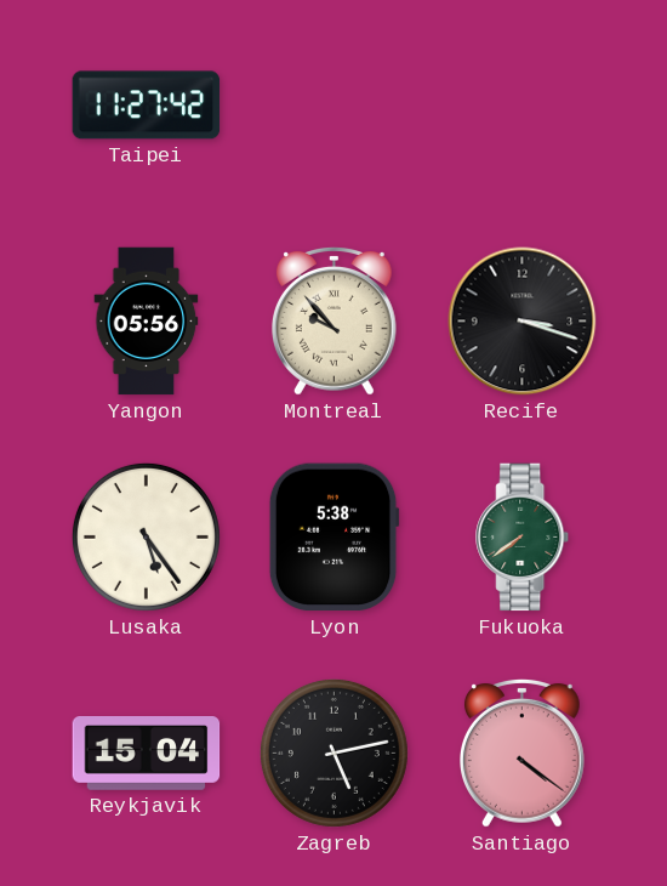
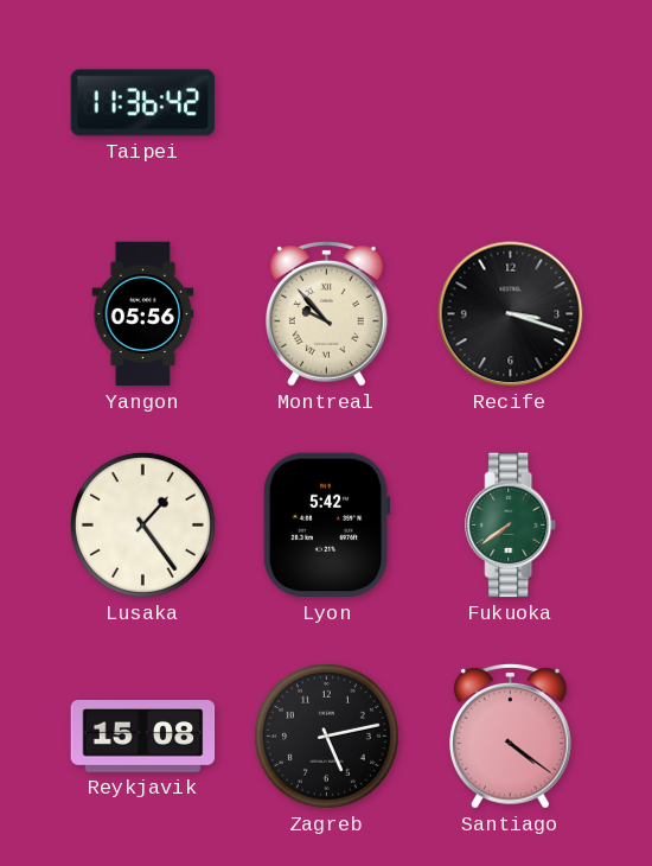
Taipei: 11:27 -> 11:36
Lusaka: 5:24 -> 1:24
Lyon: 5:38 -> 5:42
Reykjavik: 15:04 -> 15:08
